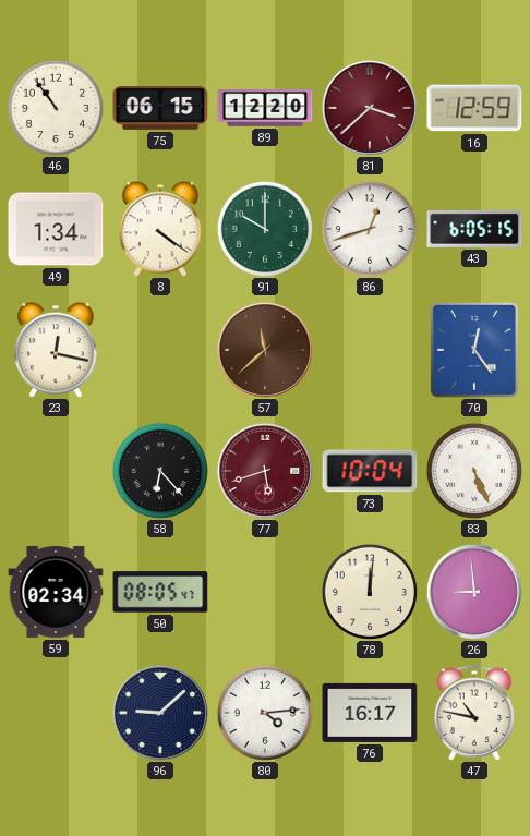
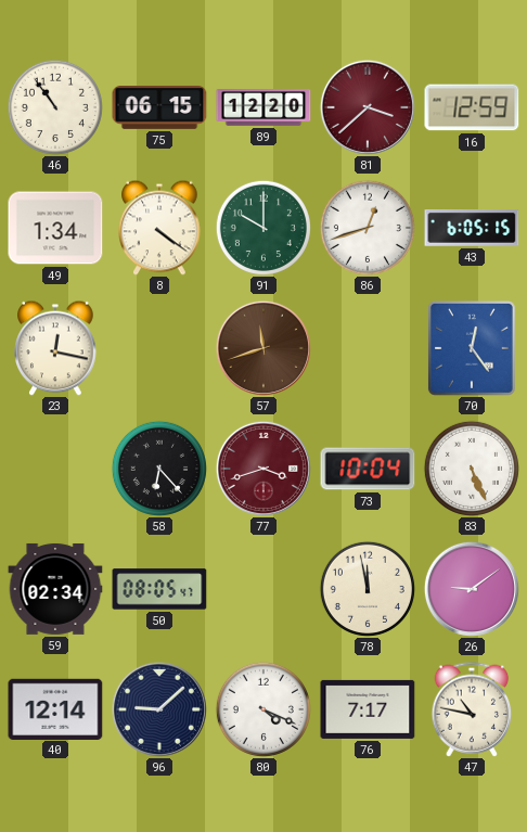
57: 11:38 -> 11:42
77: 5:42 -> 3:42
78: 12:01 -> 11:58
26: 8:59 -> 9:09
40: none -> 12:14
80: 4:14 -> 4:19
76: 16:17 -> 7:17
